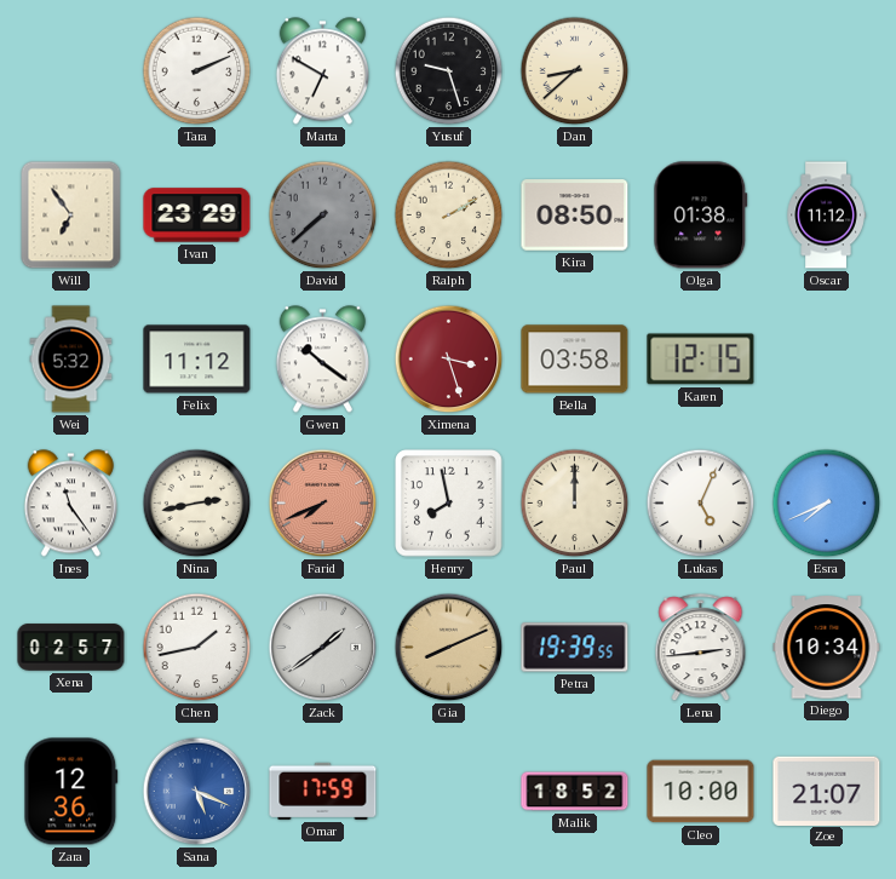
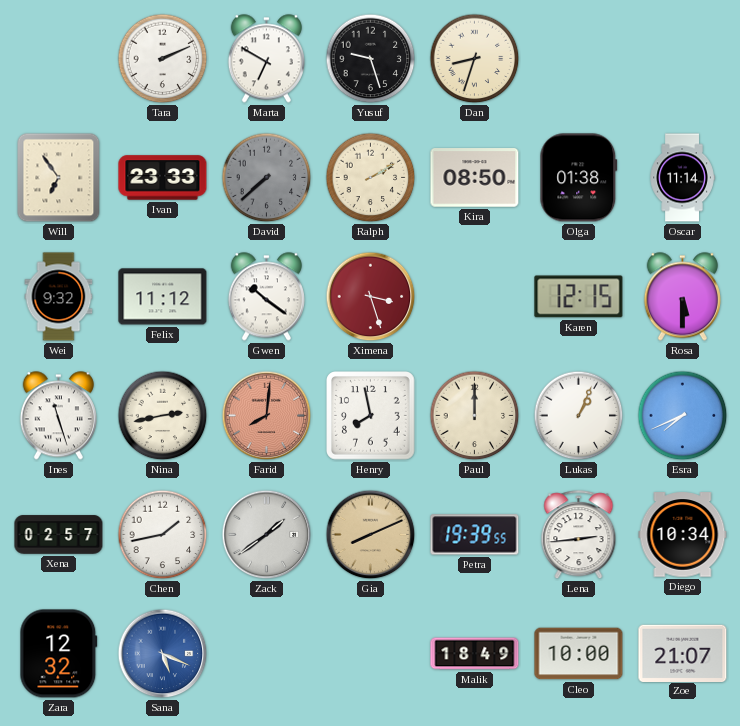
Dan: 8:38 -> 8:33
Ivan: 23:29 -> 23:33
Oscar: 11:12 -> 11:14
Wei: 5:32 -> 9:32
Bella: 03:58 -> none
Rosa: none -> 5:30
Ines: 11:24 -> 11:27
Farid: 7:41 -> 8:01
Lukas: 5:04 -> 1:04
Zara: 12:36 -> 12:32
Omar: 17:59 -> none
Malik: 18:52 -> 18:49
